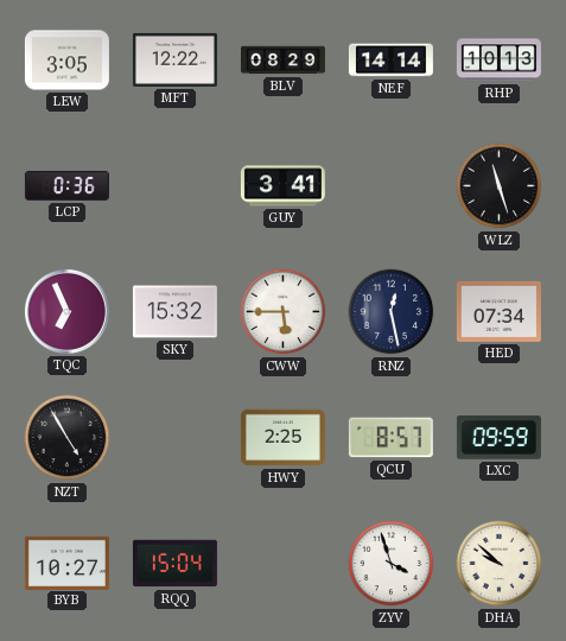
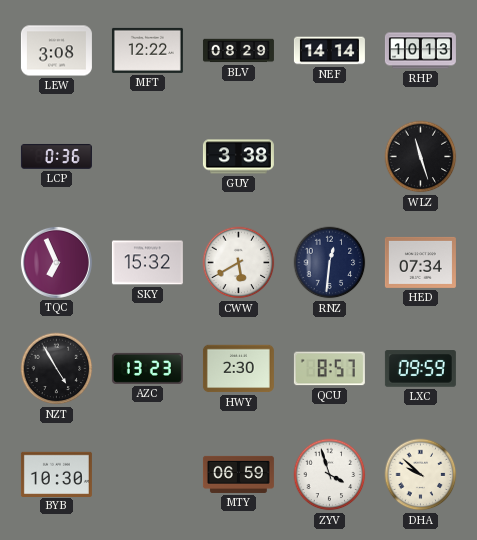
LEW: 3:05 -> 3:08
GUY: 3:41 -> 3:38
CWW: 5:45 -> 5:40
RNZ: 12:28 -> 12:31
AZC: none -> 13:23
HWY: 2:25 -> 2:30
BYB: 10:27 -> 10:30
RQQ: 15:04 -> none
MTY: none -> 06:59
